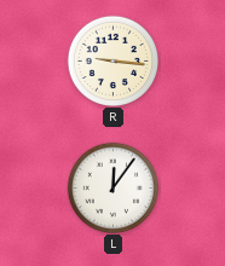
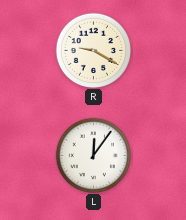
R: 9:16 -> 9:20
